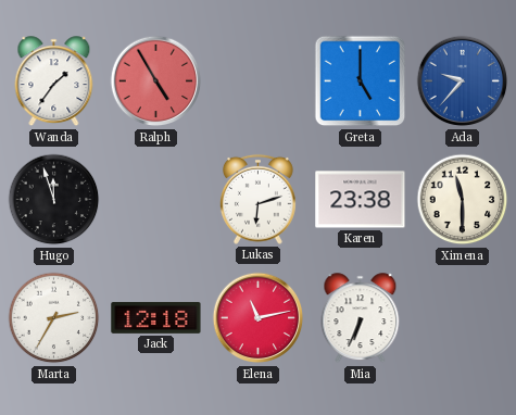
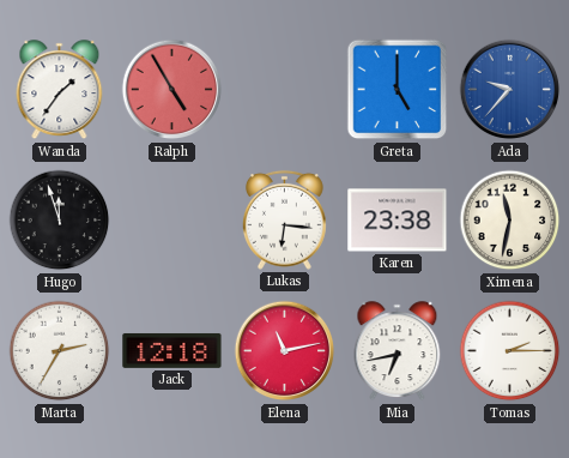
Lukas: 6:12 -> 6:16
Ximena: 11:30 -> 11:32
Mia: 6:34 -> 6:43
Tomas: none -> 2:15
